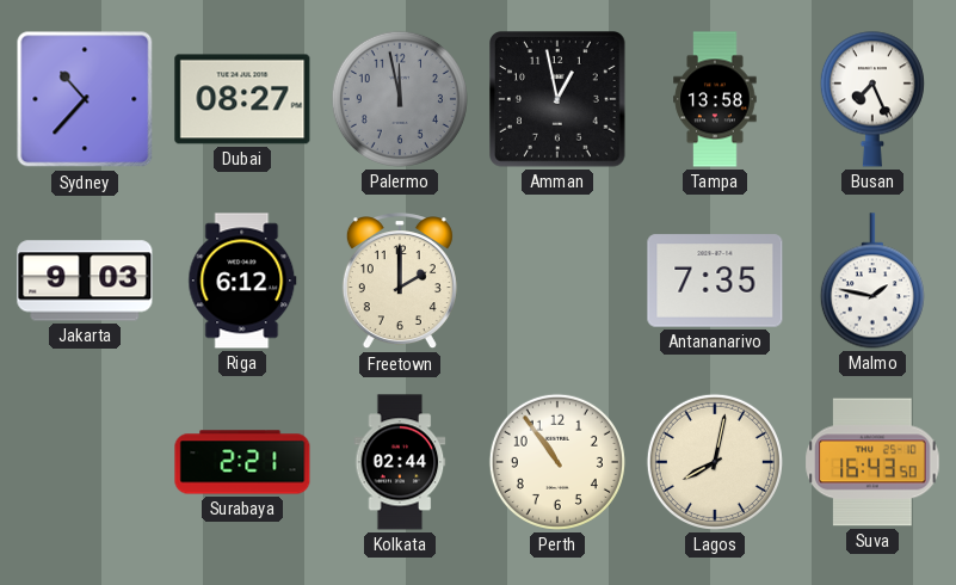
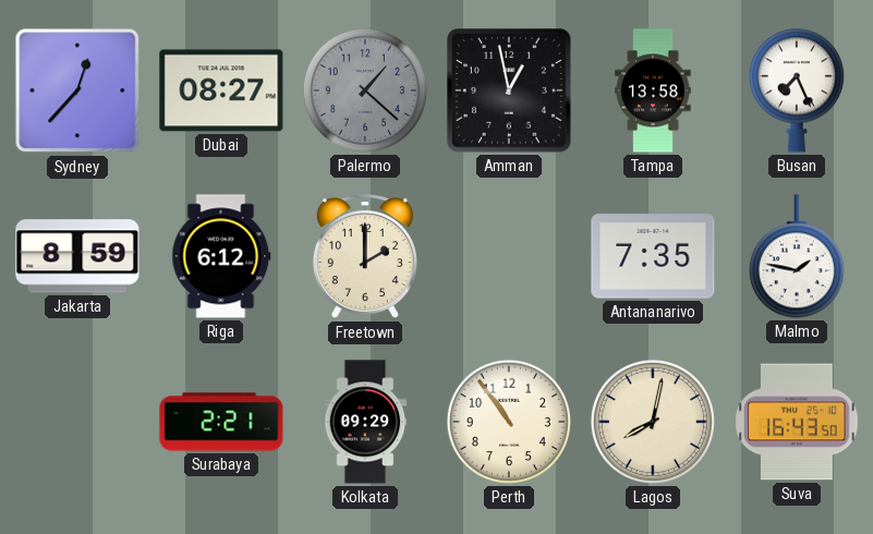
Sydney: 10:37 -> 12:37
Palermo: 11:58 -> 1:22
Jakarta: 9:03 -> 8:59
Kolkata: 02:44 -> 09:29
